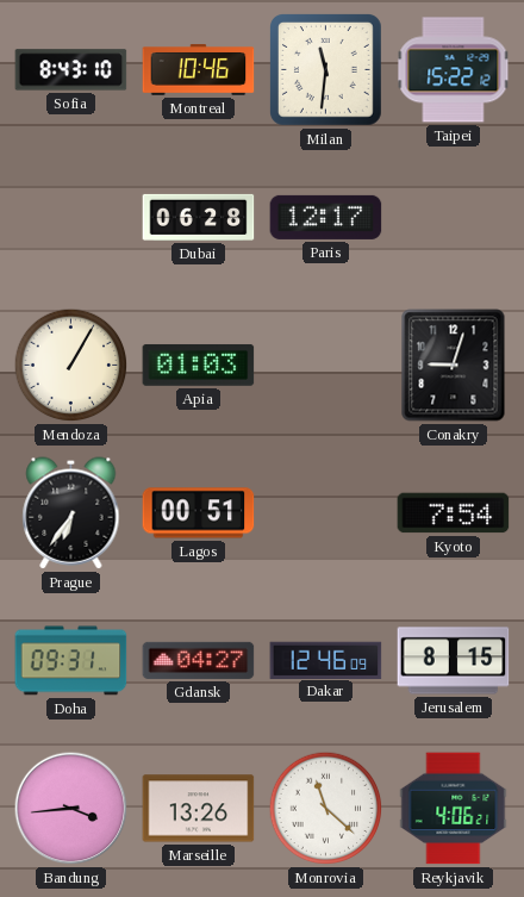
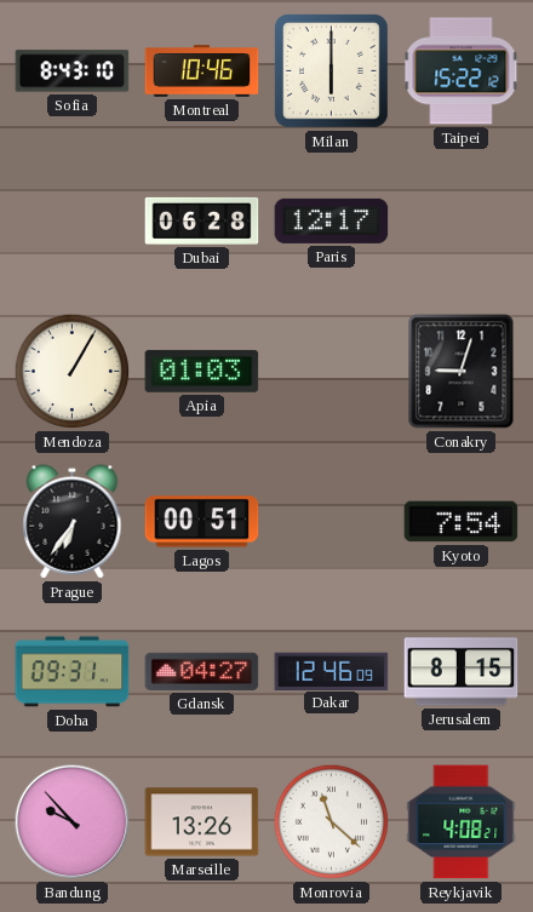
Milan: 11:31 -> 6:00
Bandung: 3:44 -> 9:53
Reykjavik: 4:06 -> 4:08
